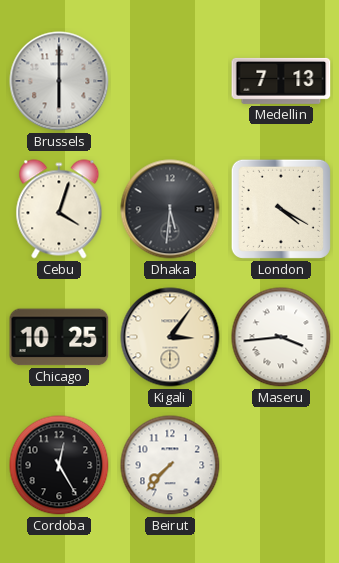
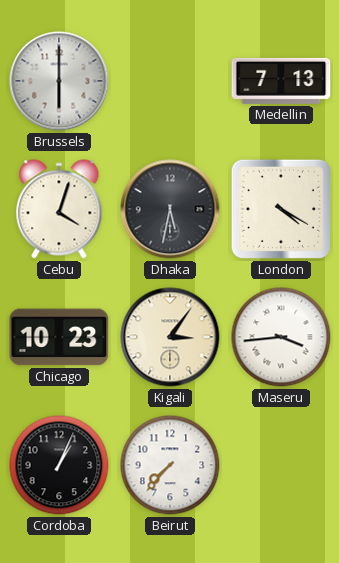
Dhaka: 5:31 -> 5:32
Chicago: 10:25 -> 10:23
Cordoba: 12:25 -> 1:04
